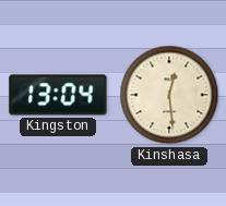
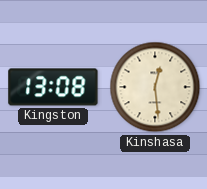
Kingston: 13:04 -> 13:08
